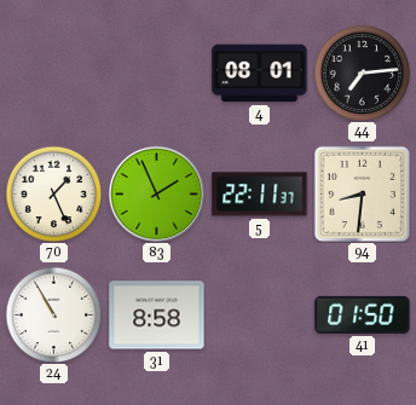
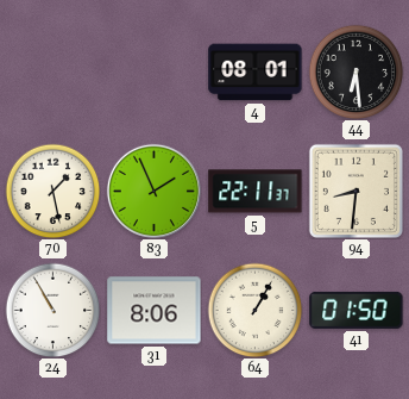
44: 7:14 -> 6:29
70: 1:26 -> 1:28
31: 8:58 -> 8:06
64: none -> 1:05
